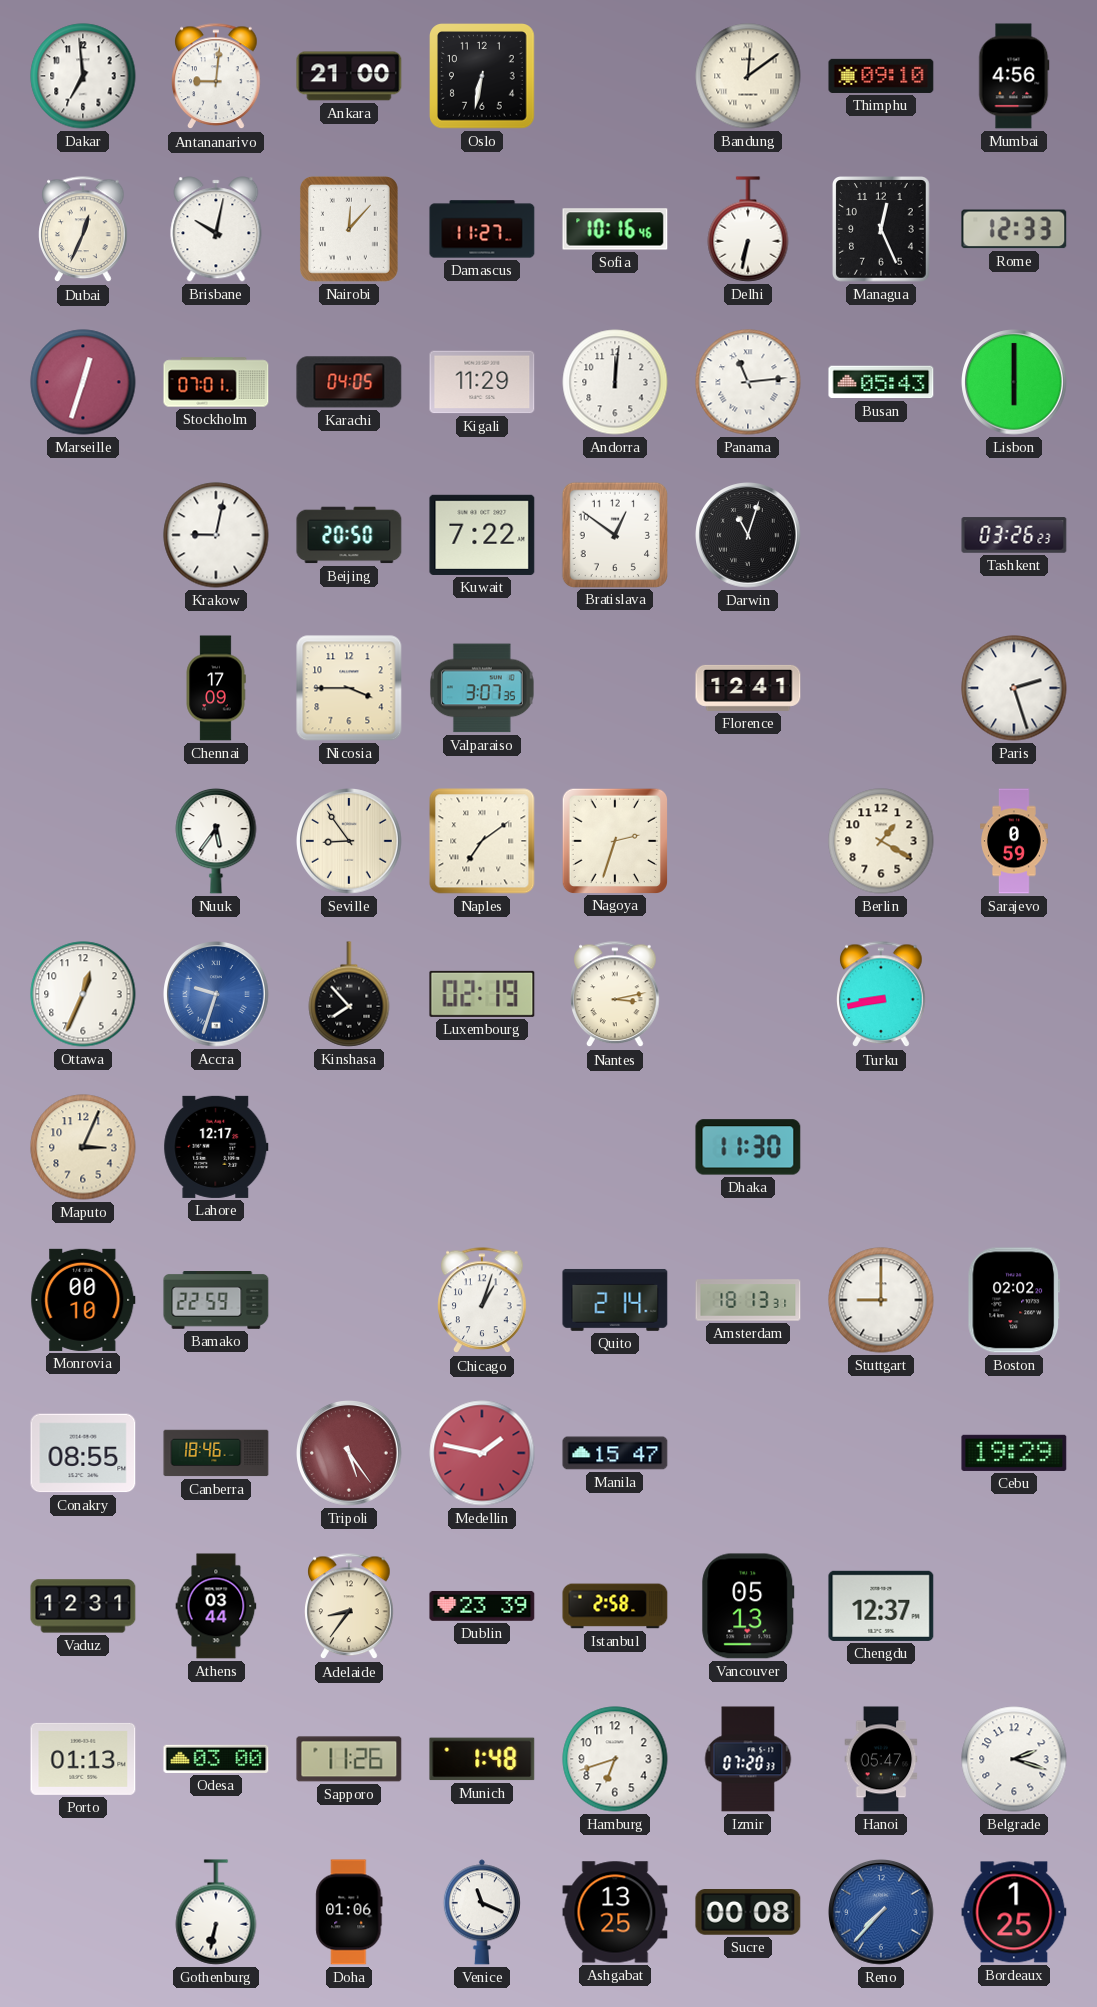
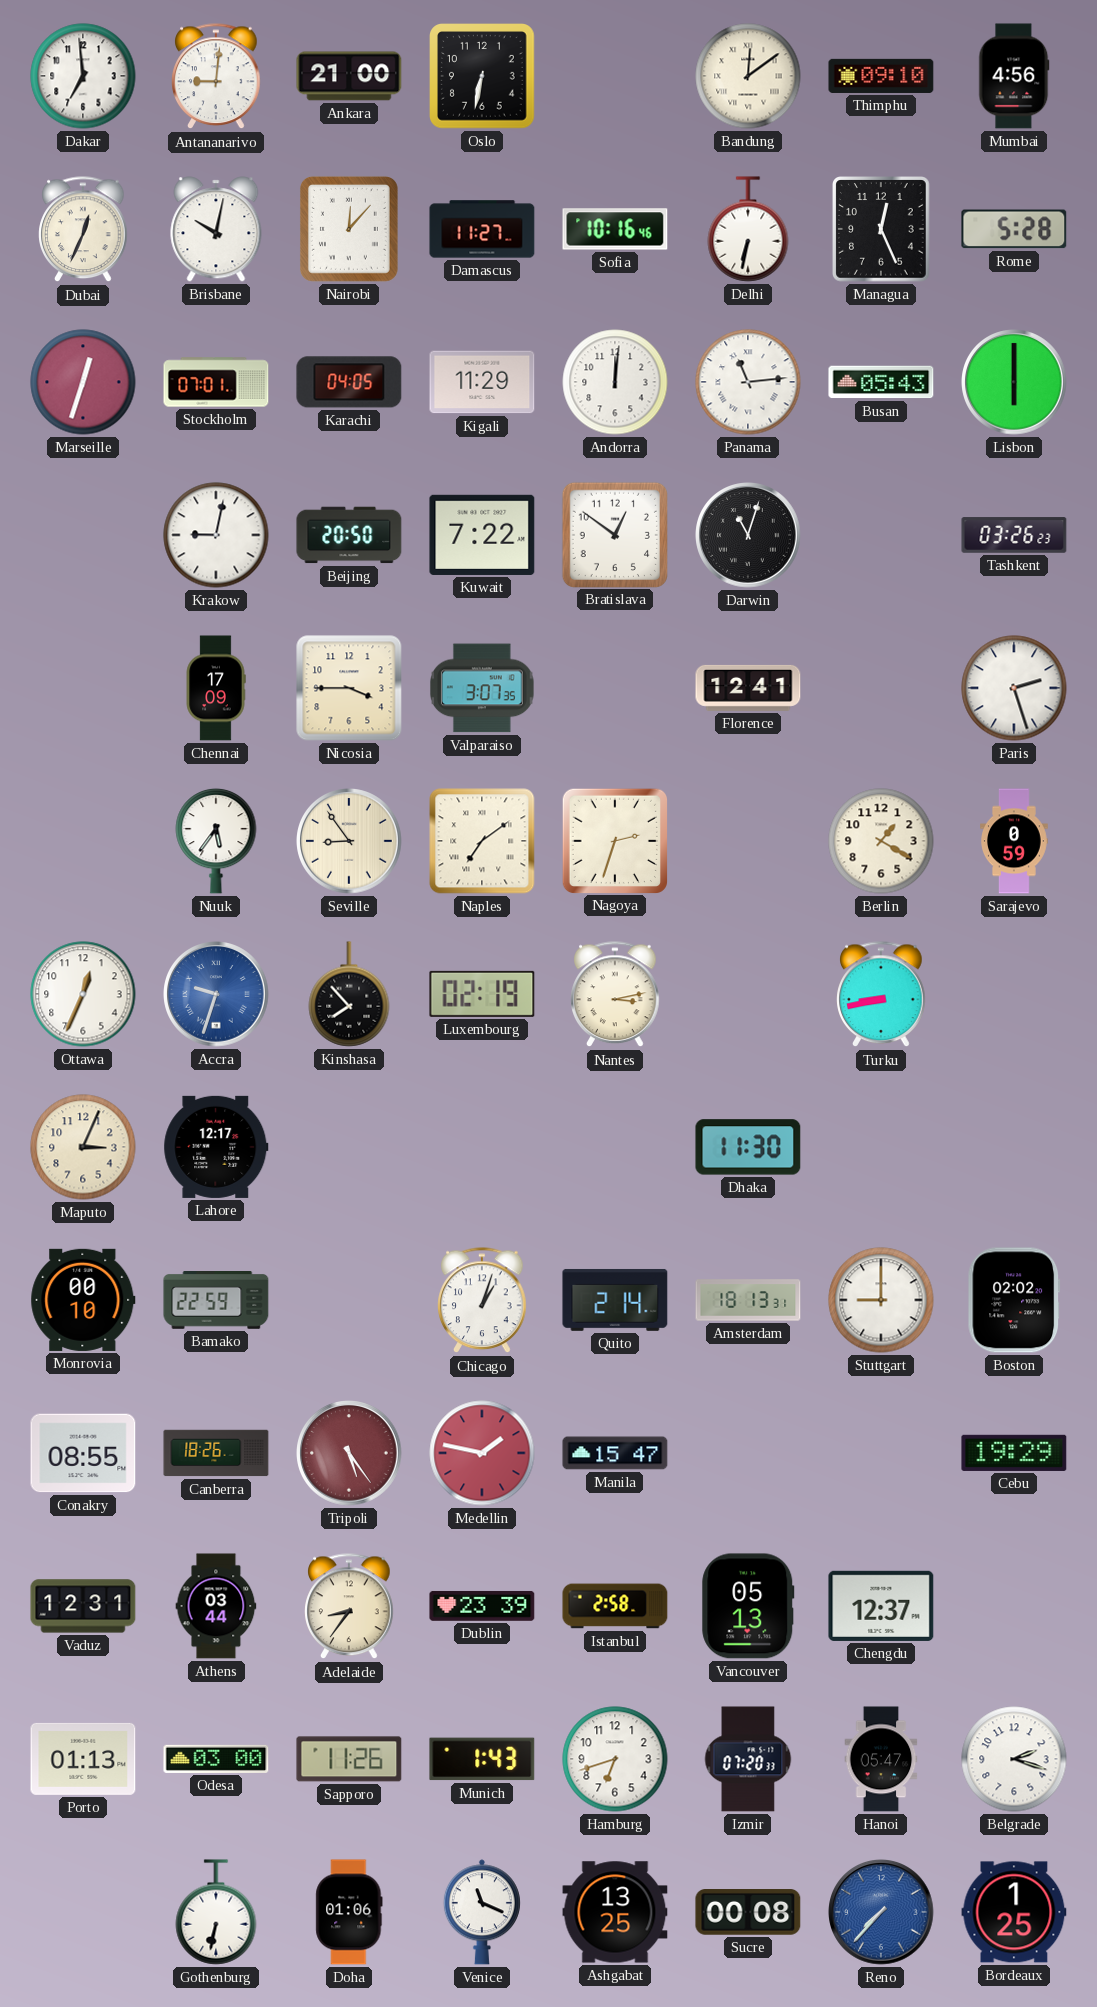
Rome: 12:33 -> 5:28
Canberra: 18:46 -> 18:26
Munich: 1:48 -> 1:43
